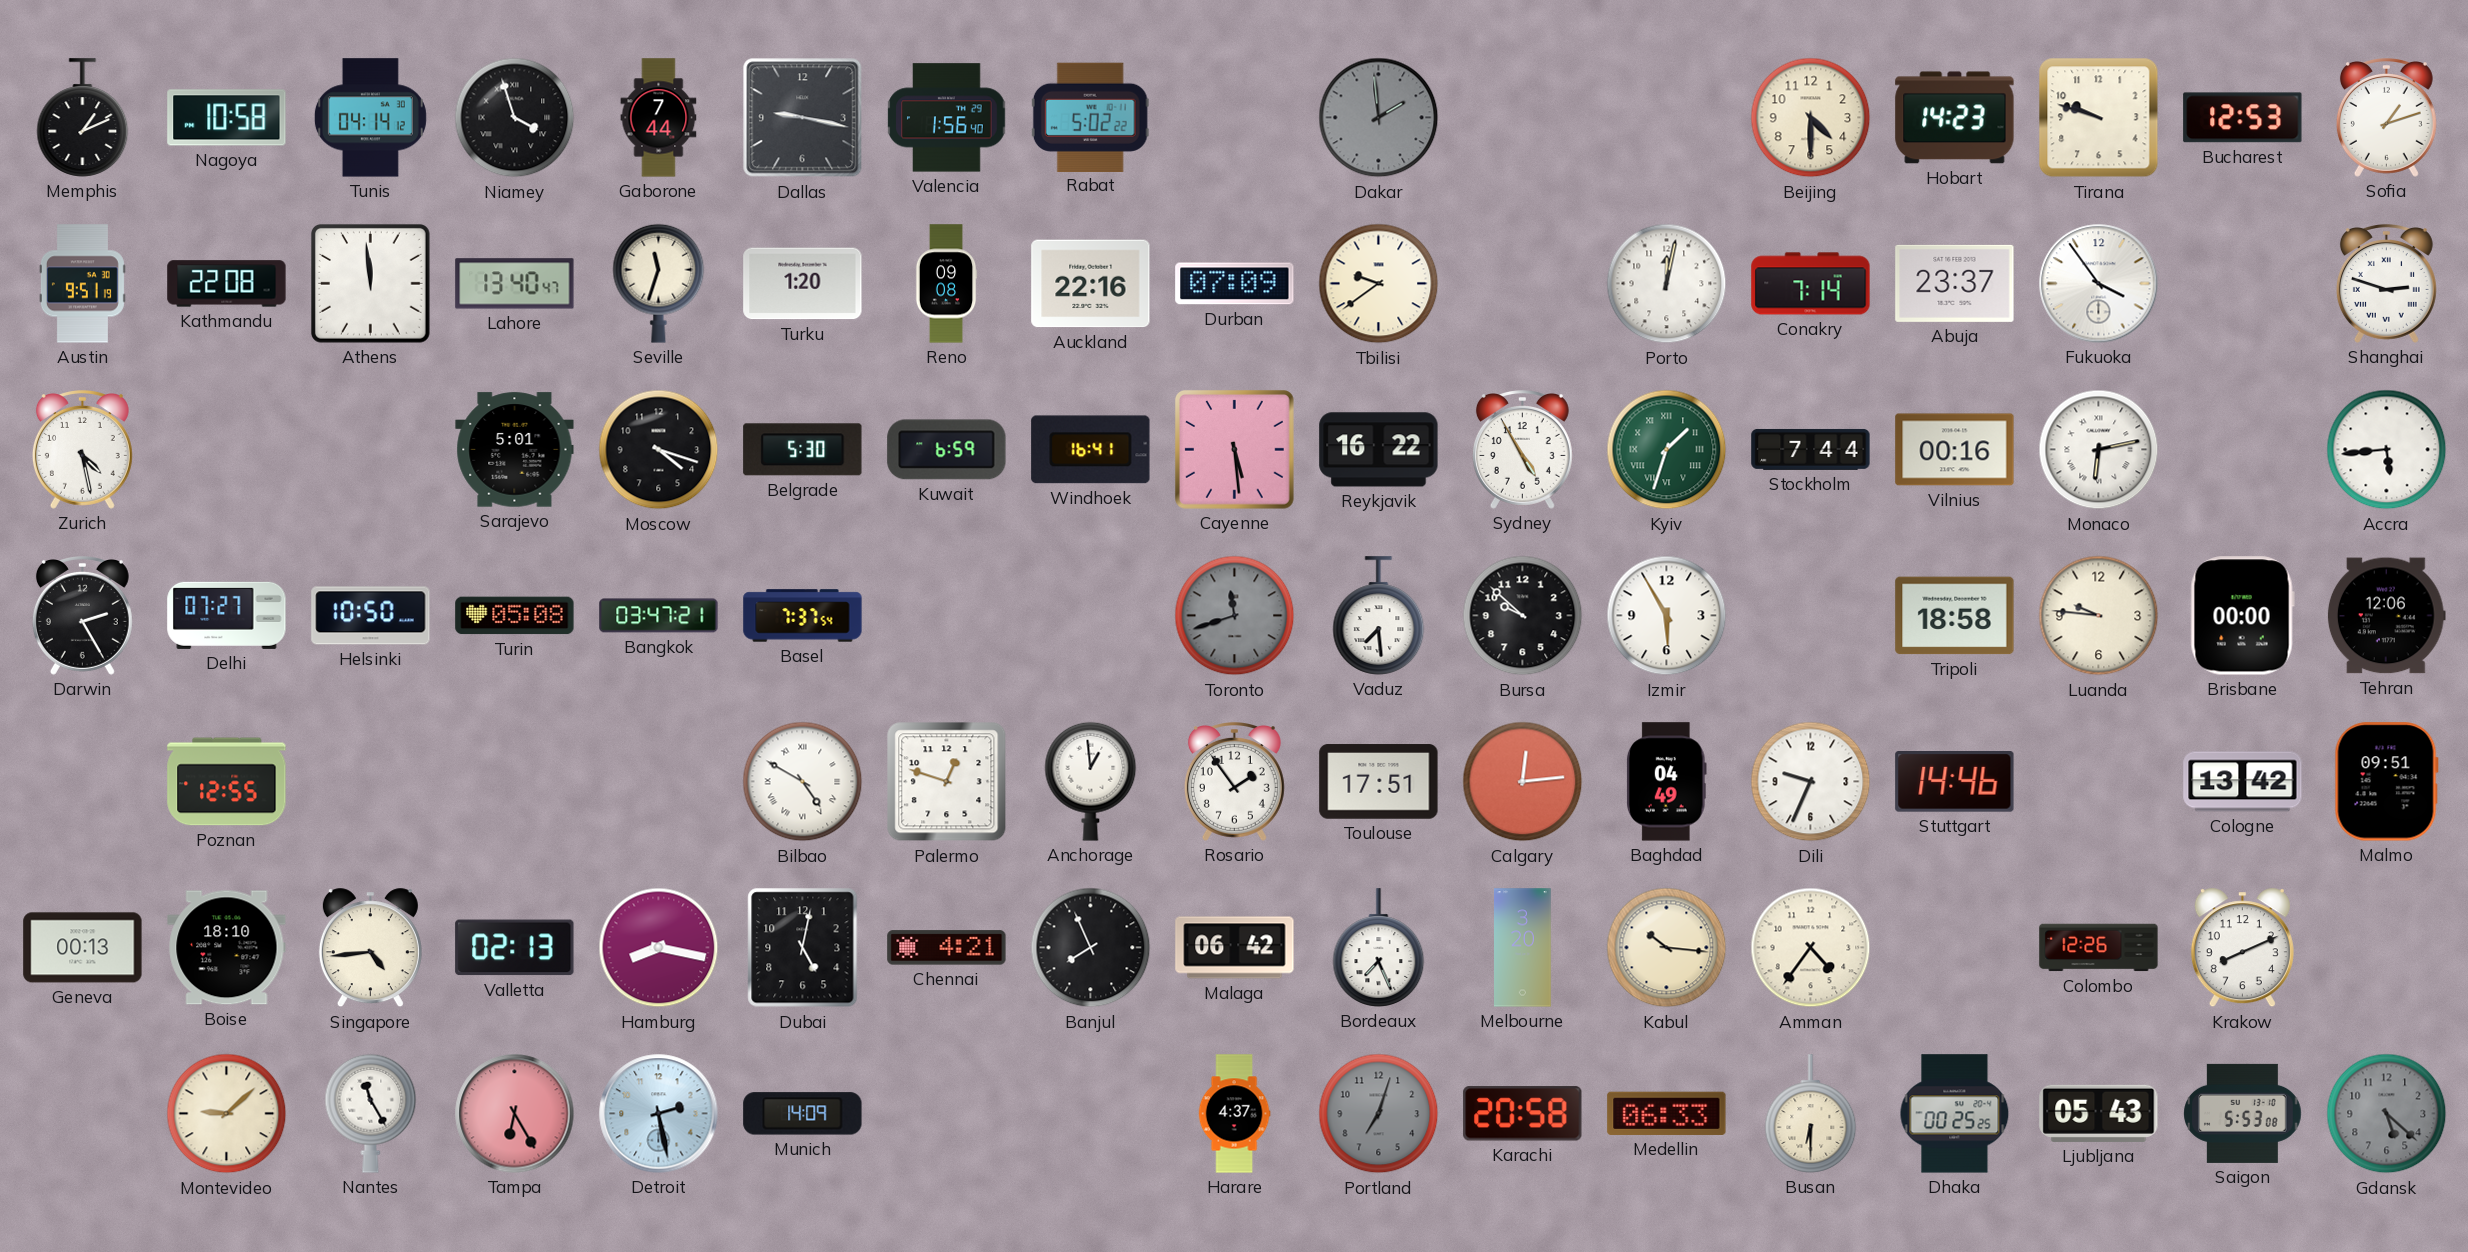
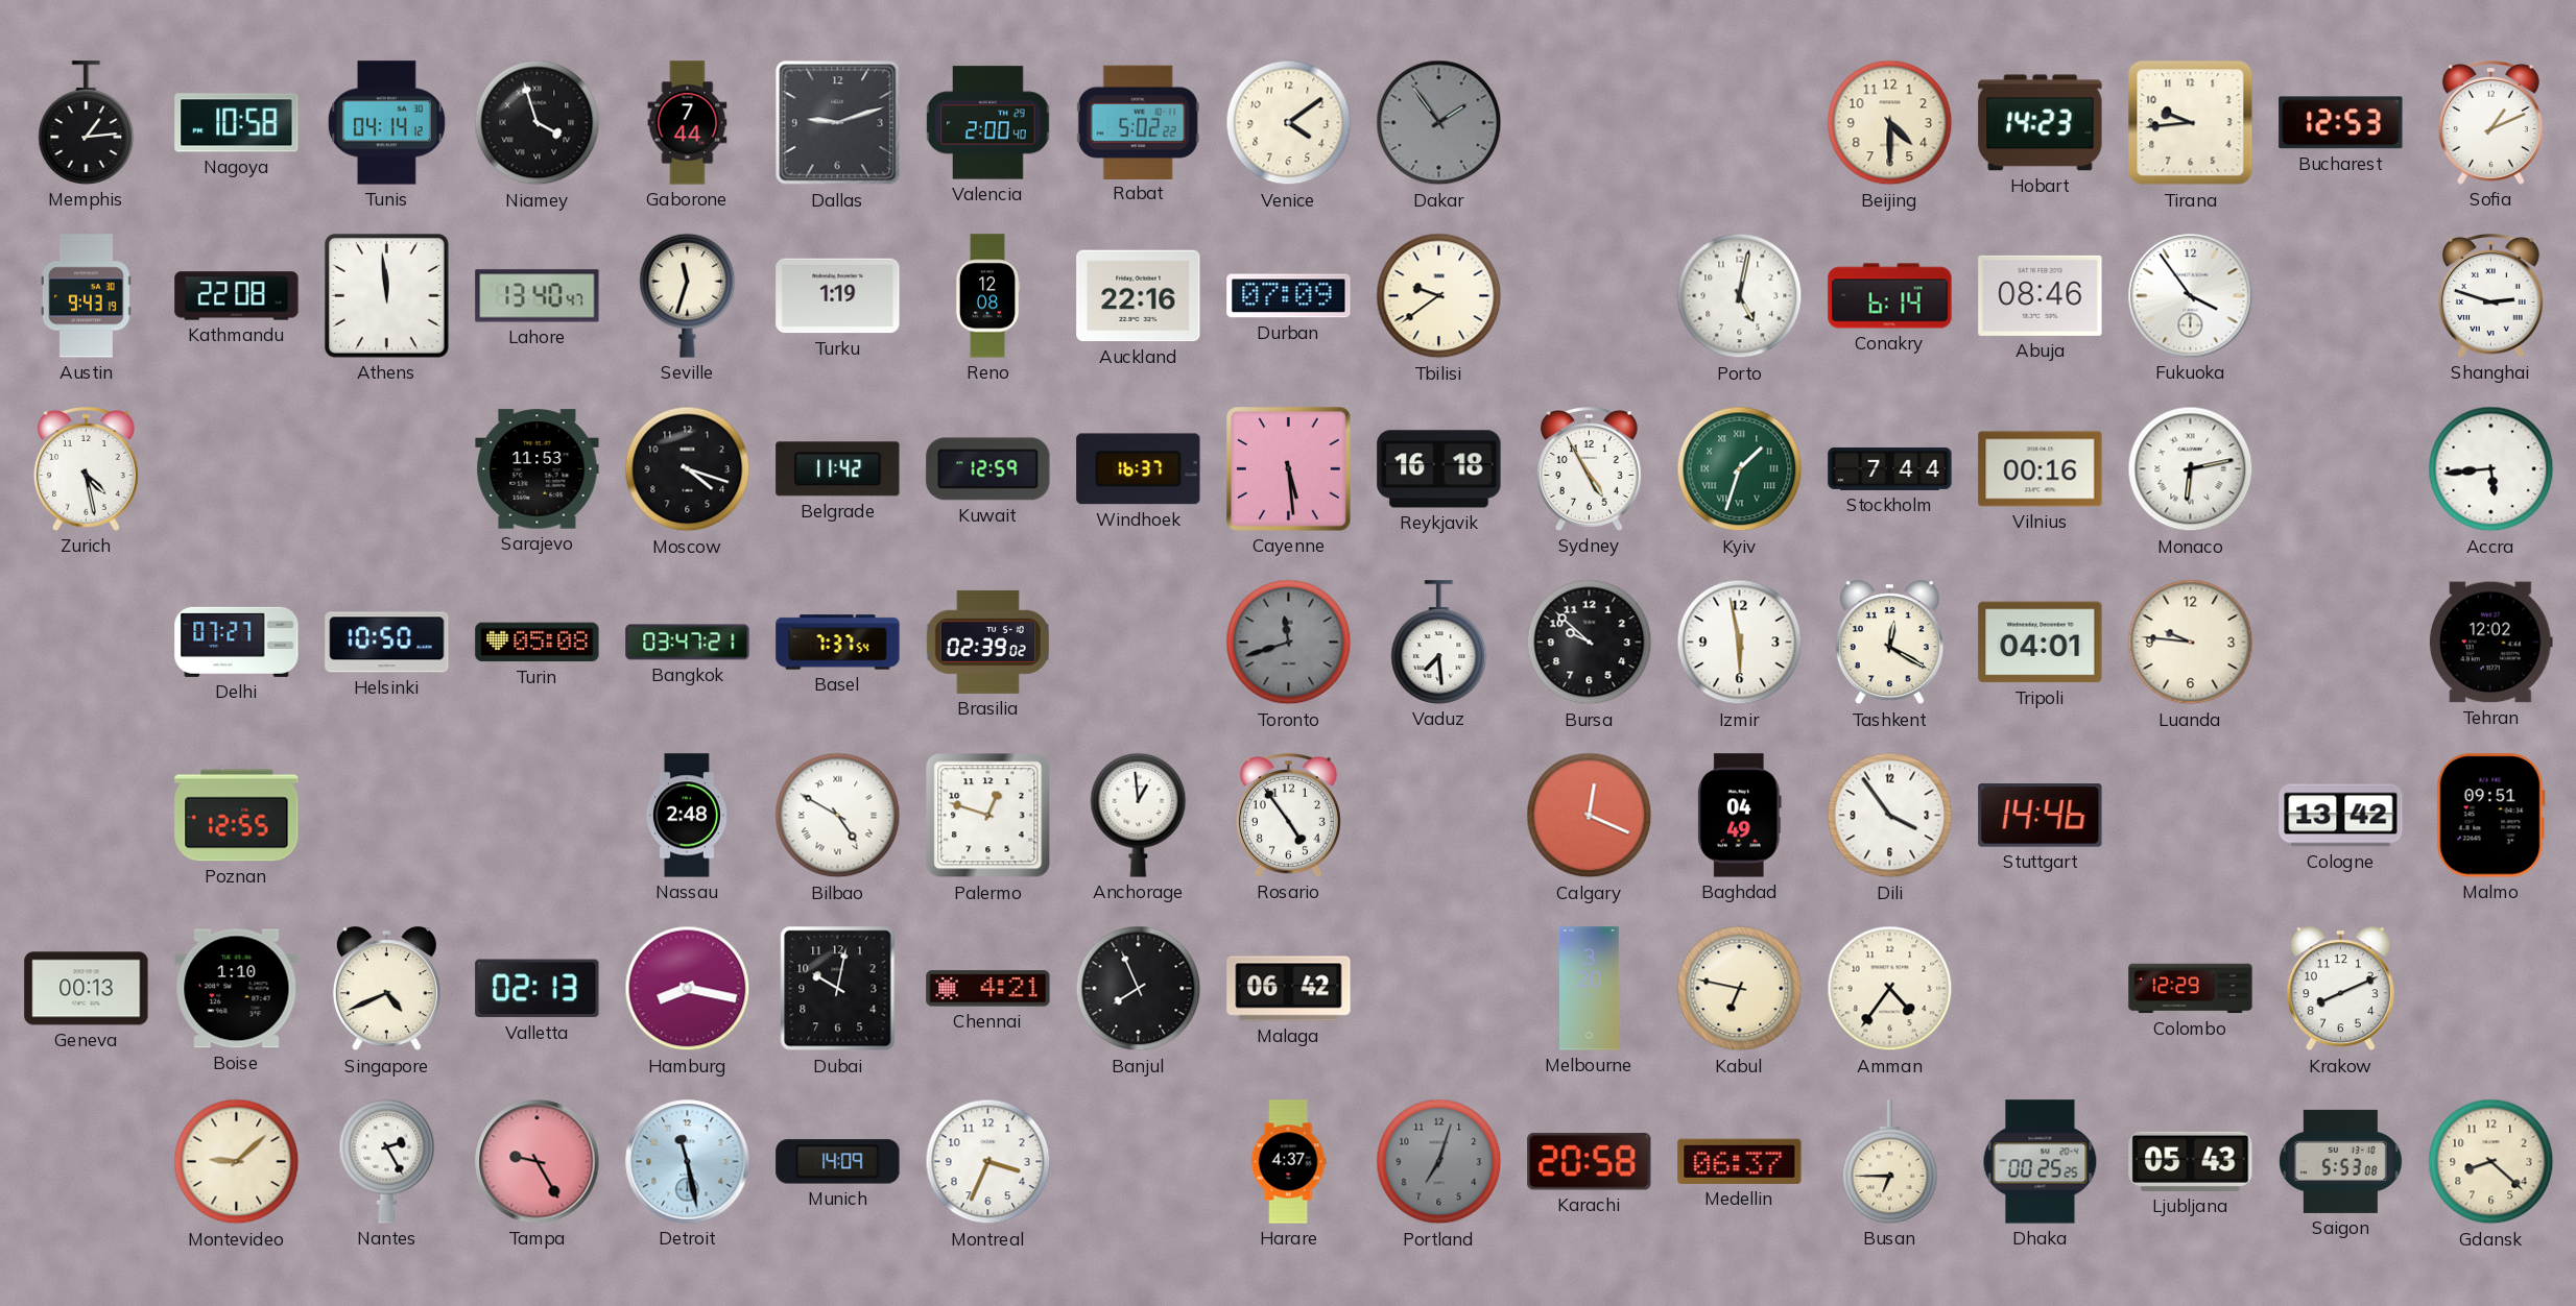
Memphis: 1:11 -> 1:14
Dallas: 9:17 -> 9:12
Valencia: 1:56 -> 2:00
Venice: none -> 4:09
Dakar: 1:59 -> 1:54
Tirana: 9:48 -> 9:44
Sofia: 1:12 -> 1:11
Austin: 9:51 -> 9:43
Turku: 1:20 -> 1:19
Reno: 09:08 -> 12:08
Porto: 12:02 -> 5:02
Conakry: 7:14 -> 6:14
Abuja: 23:37 -> 08:46
Sarajevo: 5:01 -> 11:53
Belgrade: 5:30 -> 11:42
Kuwait: 6:59 -> 12:59
Windhoek: 16:41 -> 16:37
Reykjavik: 16:22 -> 16:18
Darwin: 2:25 -> none
Brasilia: none -> 02:39
Izmir: 5:55 -> 5:58
Tashkent: none -> 12:20
Tripoli: 18:58 -> 04:01
Brisbane: 00:00 -> none
Tehran: 12:06 -> 12:02
Nassau: none -> 2:48
Rosario: 1:54 -> 4:54
Toulouse: 17:51 -> none
Calgary: 12:14 -> 12:19
Dili: 9:34 -> 3:54
Boise: 18:10 -> 1:10
Singapore: 4:44 -> 4:41
Dubai: 5:02 -> 10:02
Bordeaux: 7:26 -> none
Kabul: 10:16 -> 6:47
Colombo: 12:26 -> 12:29
Nantes: 11:25 -> 2:25
Tampa: 6:25 -> 9:25
Detroit: 2:28 -> 11:28
Montreal: none -> 3:34
Medellin: 06:33 -> 06:37
Busan: 6:30 -> 6:45
Gdansk: 5:22 -> 8:22
Gdansk dial: grey -> cream
